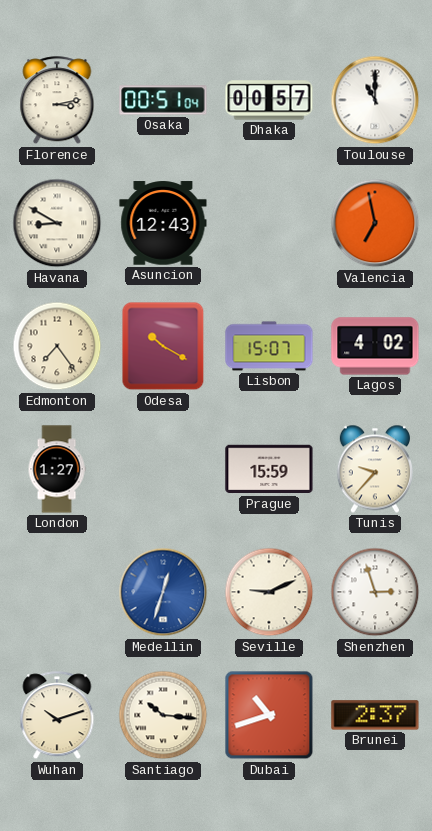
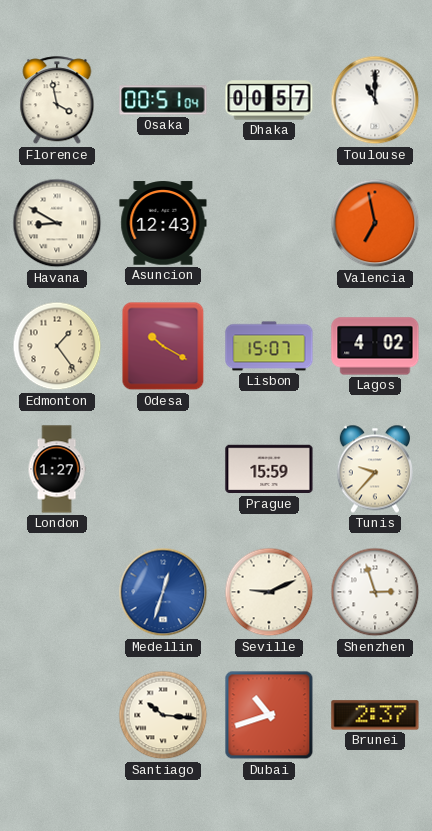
Florence: 3:13 -> 3:58
Edmonton: 7:24 -> 1:24
Wuhan: 10:12 -> none
